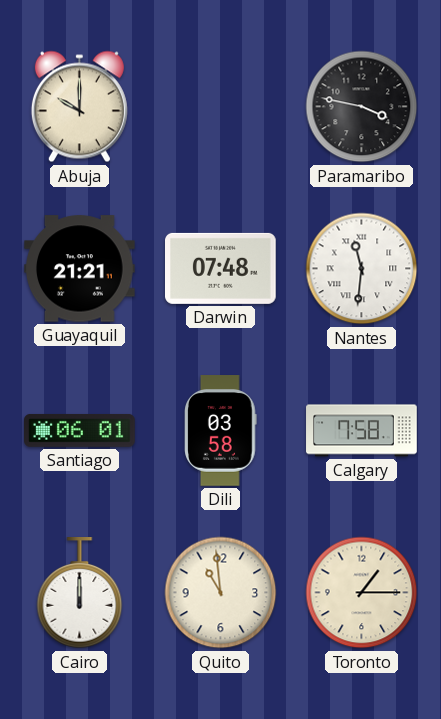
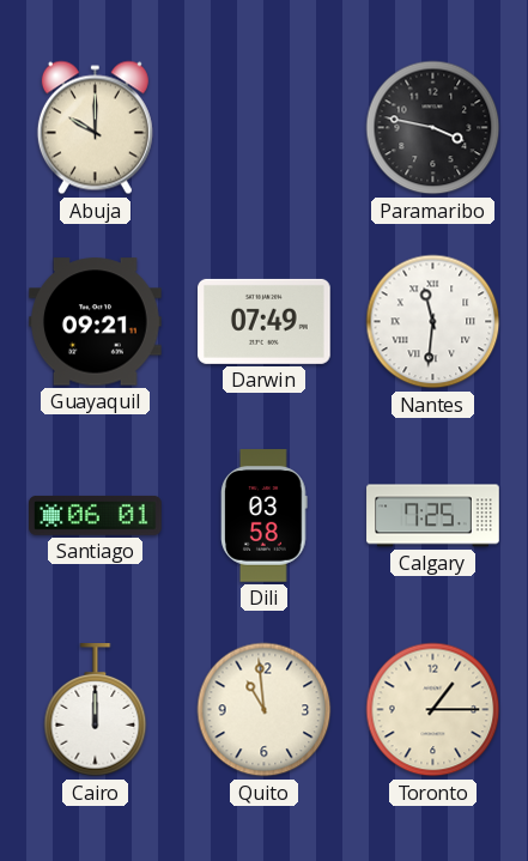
Guayaquil: 21:21 -> 09:21
Darwin: 07:48 -> 07:49
Calgary: 7:58 -> 7:25
